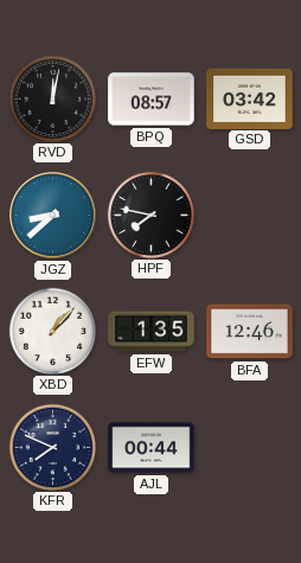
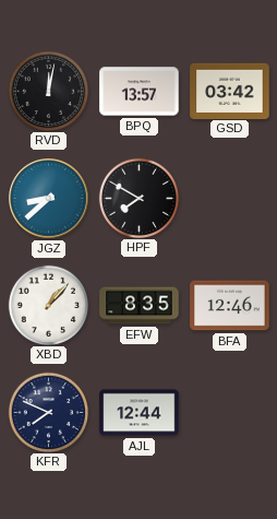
BPQ: 08:57 -> 13:57
HPF: 7:47 -> 7:50
EFW: 1:35 -> 8:35
AJL: 00:44 -> 12:44
